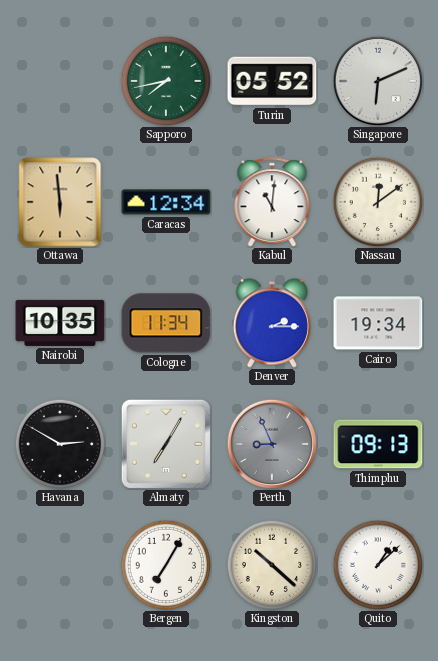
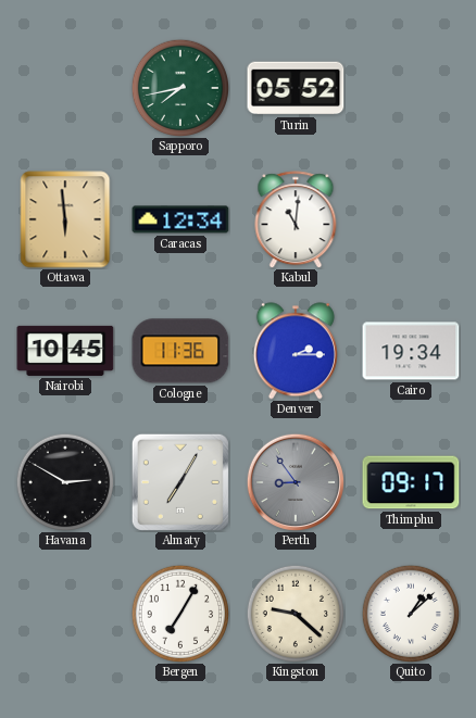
Singapore: 6:11 -> none
Nassau: 12:09 -> none
Nairobi: 10:35 -> 10:45
Cologne: 11:34 -> 11:36
Perth: 8:56 -> 8:54
Thimphu: 09:13 -> 09:17
Kingston: 10:22 -> 9:22
